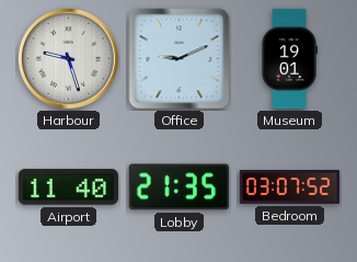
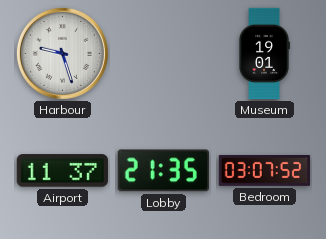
Office: 9:11 -> none
Airport: 11:40 -> 11:37
